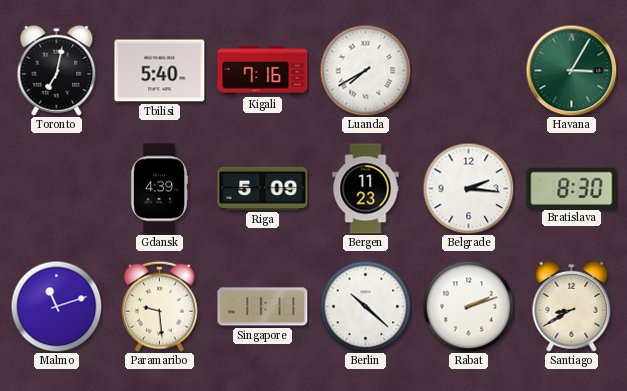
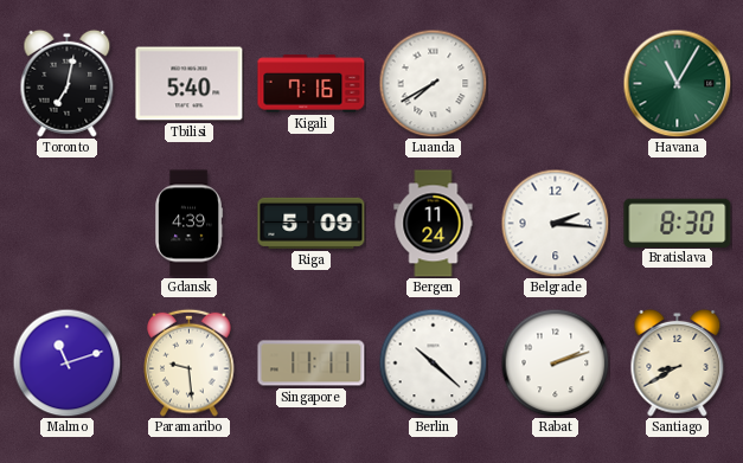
Havana: 3:05 -> 11:05
Bergen: 11:23 -> 11:24
